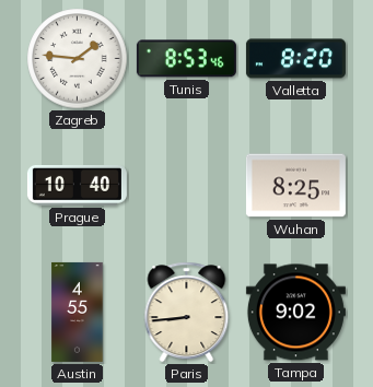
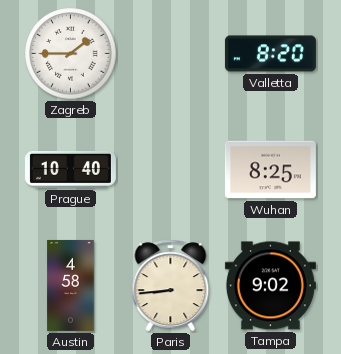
Zagreb: 1:46 -> 1:45
Tunis: 8:53 -> none
Austin: 4:55 -> 4:58
